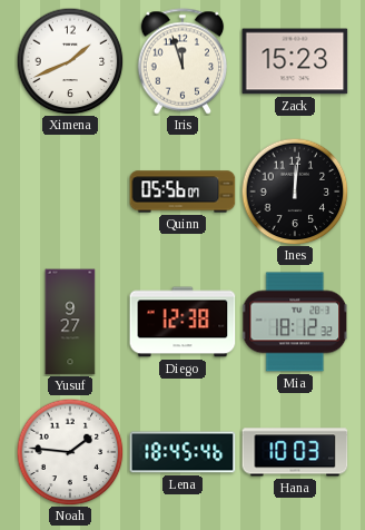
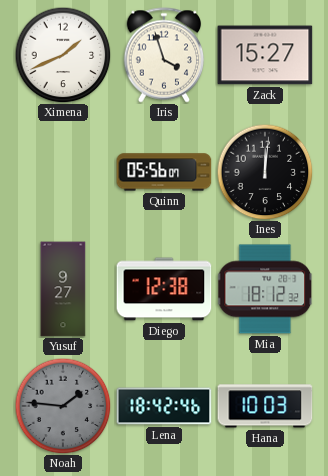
Iris: 11:57 -> 3:57
Zack: 15:23 -> 15:27
Noah dial: white -> grey
Lena: 18:45 -> 18:42
